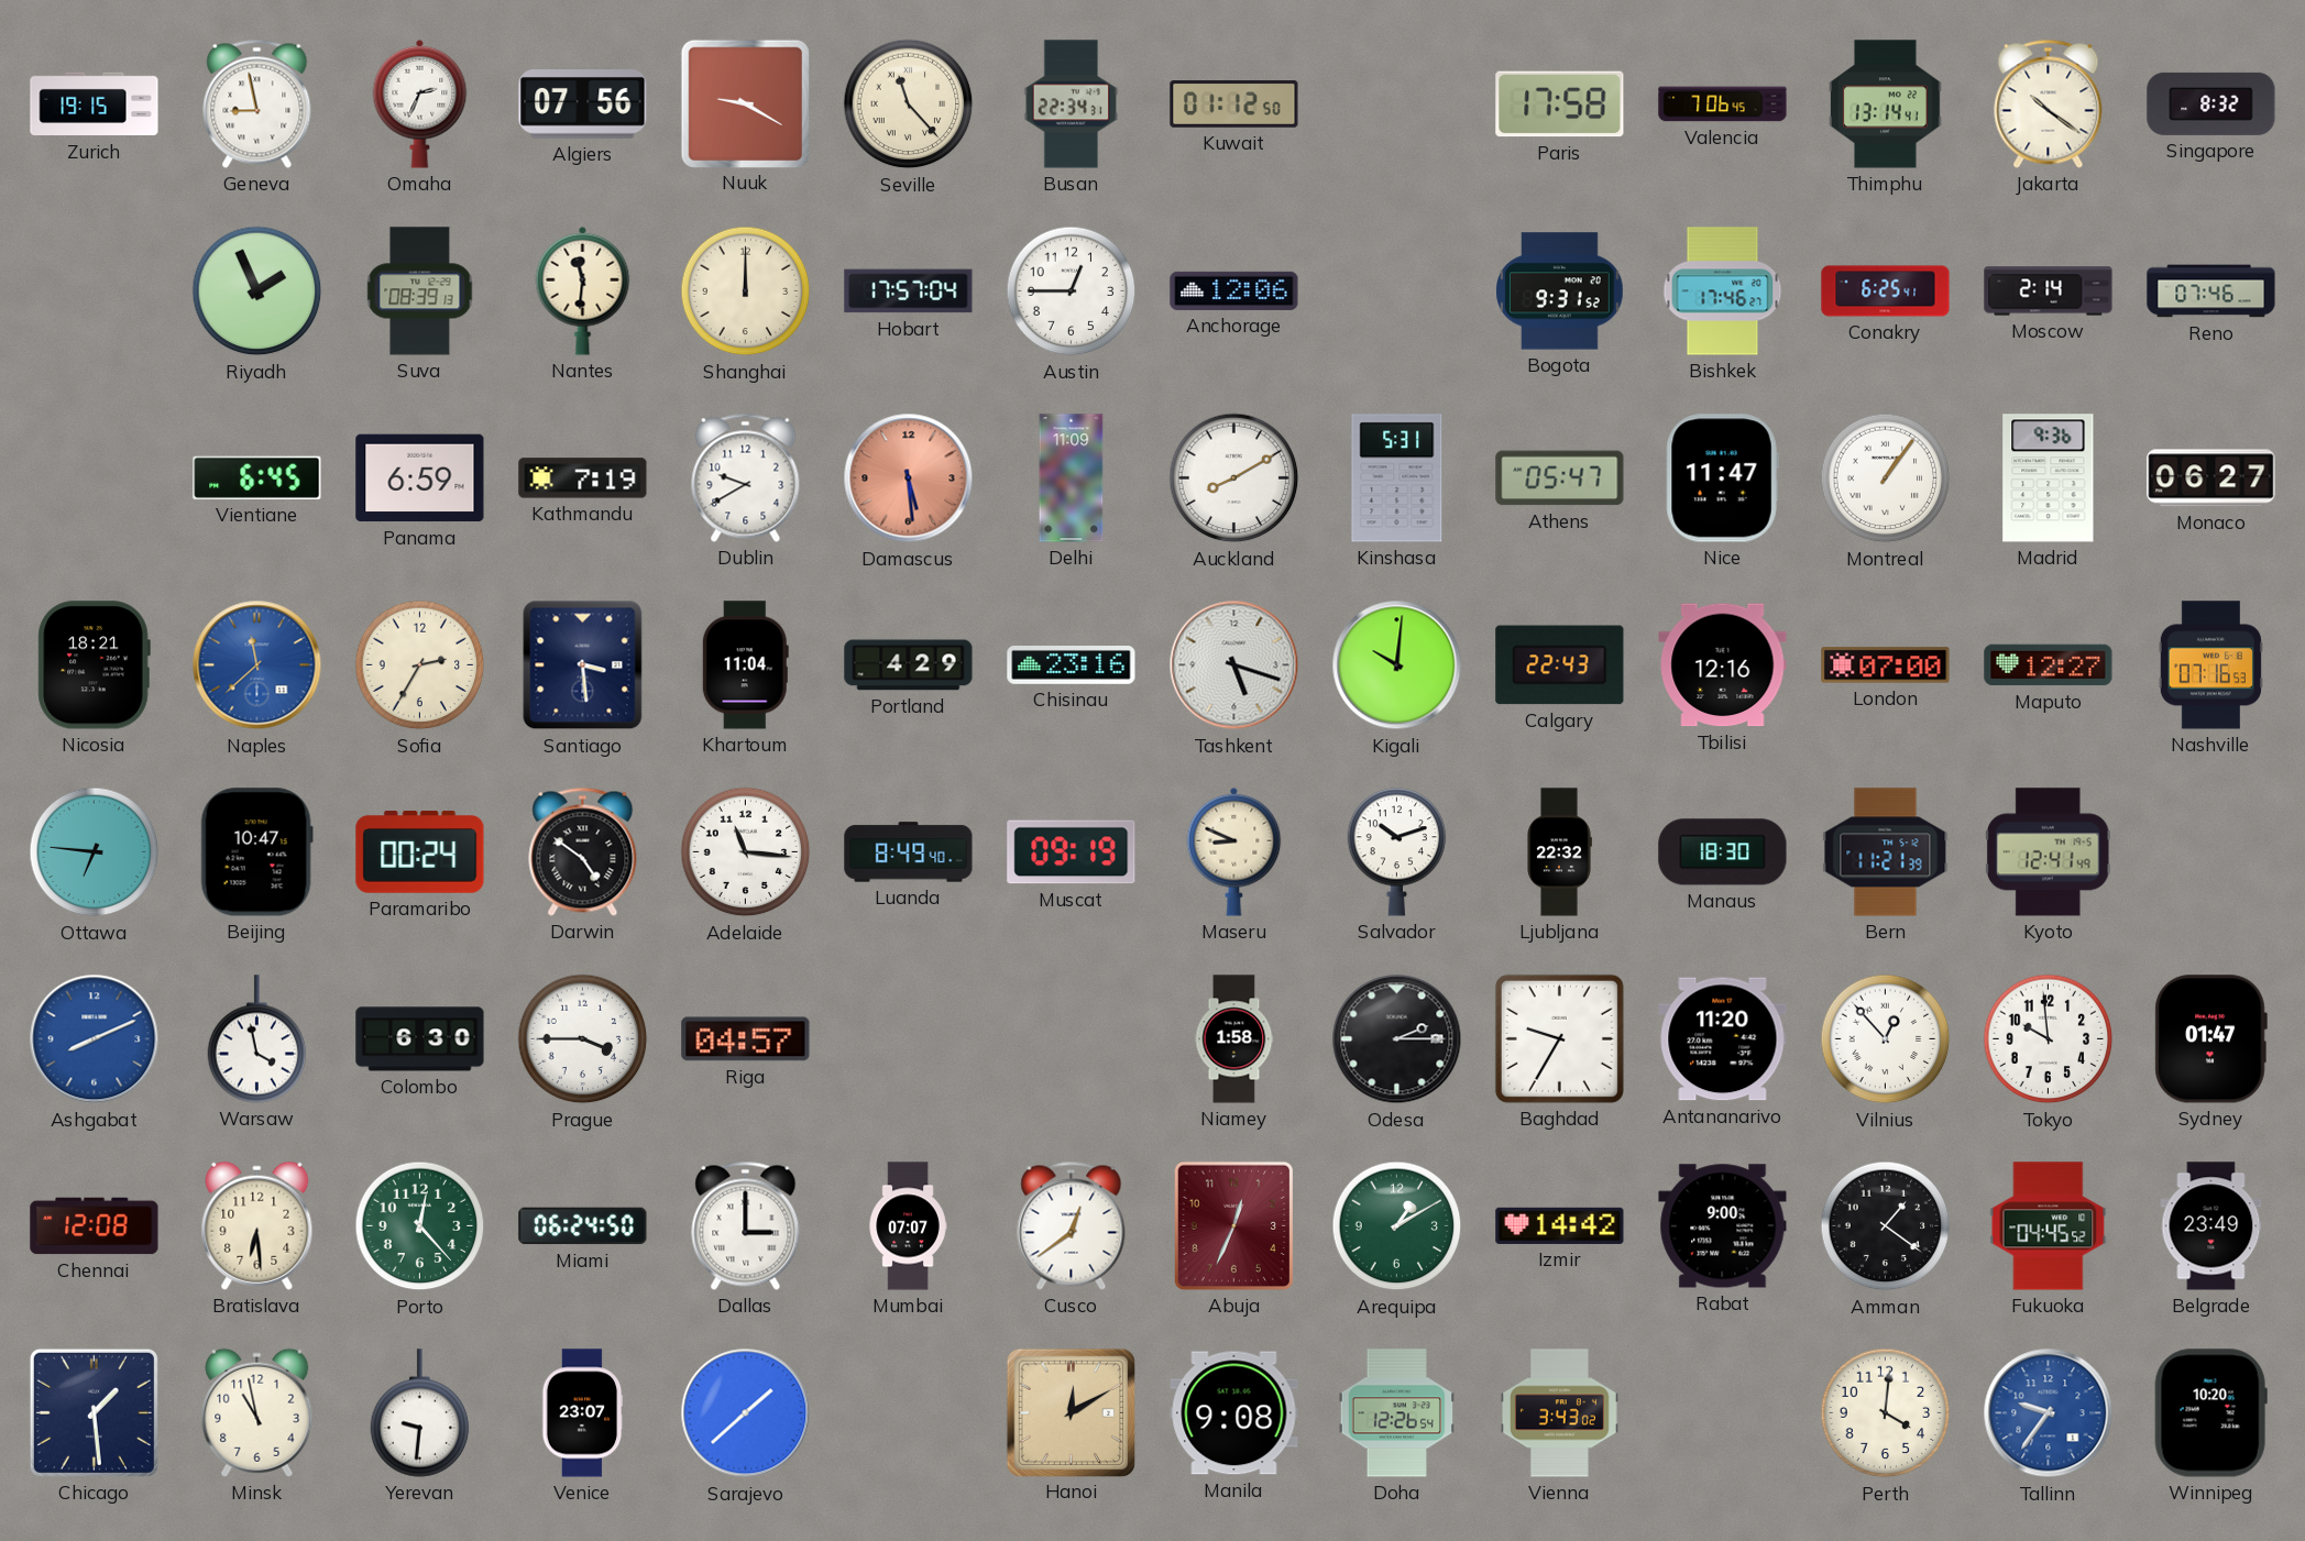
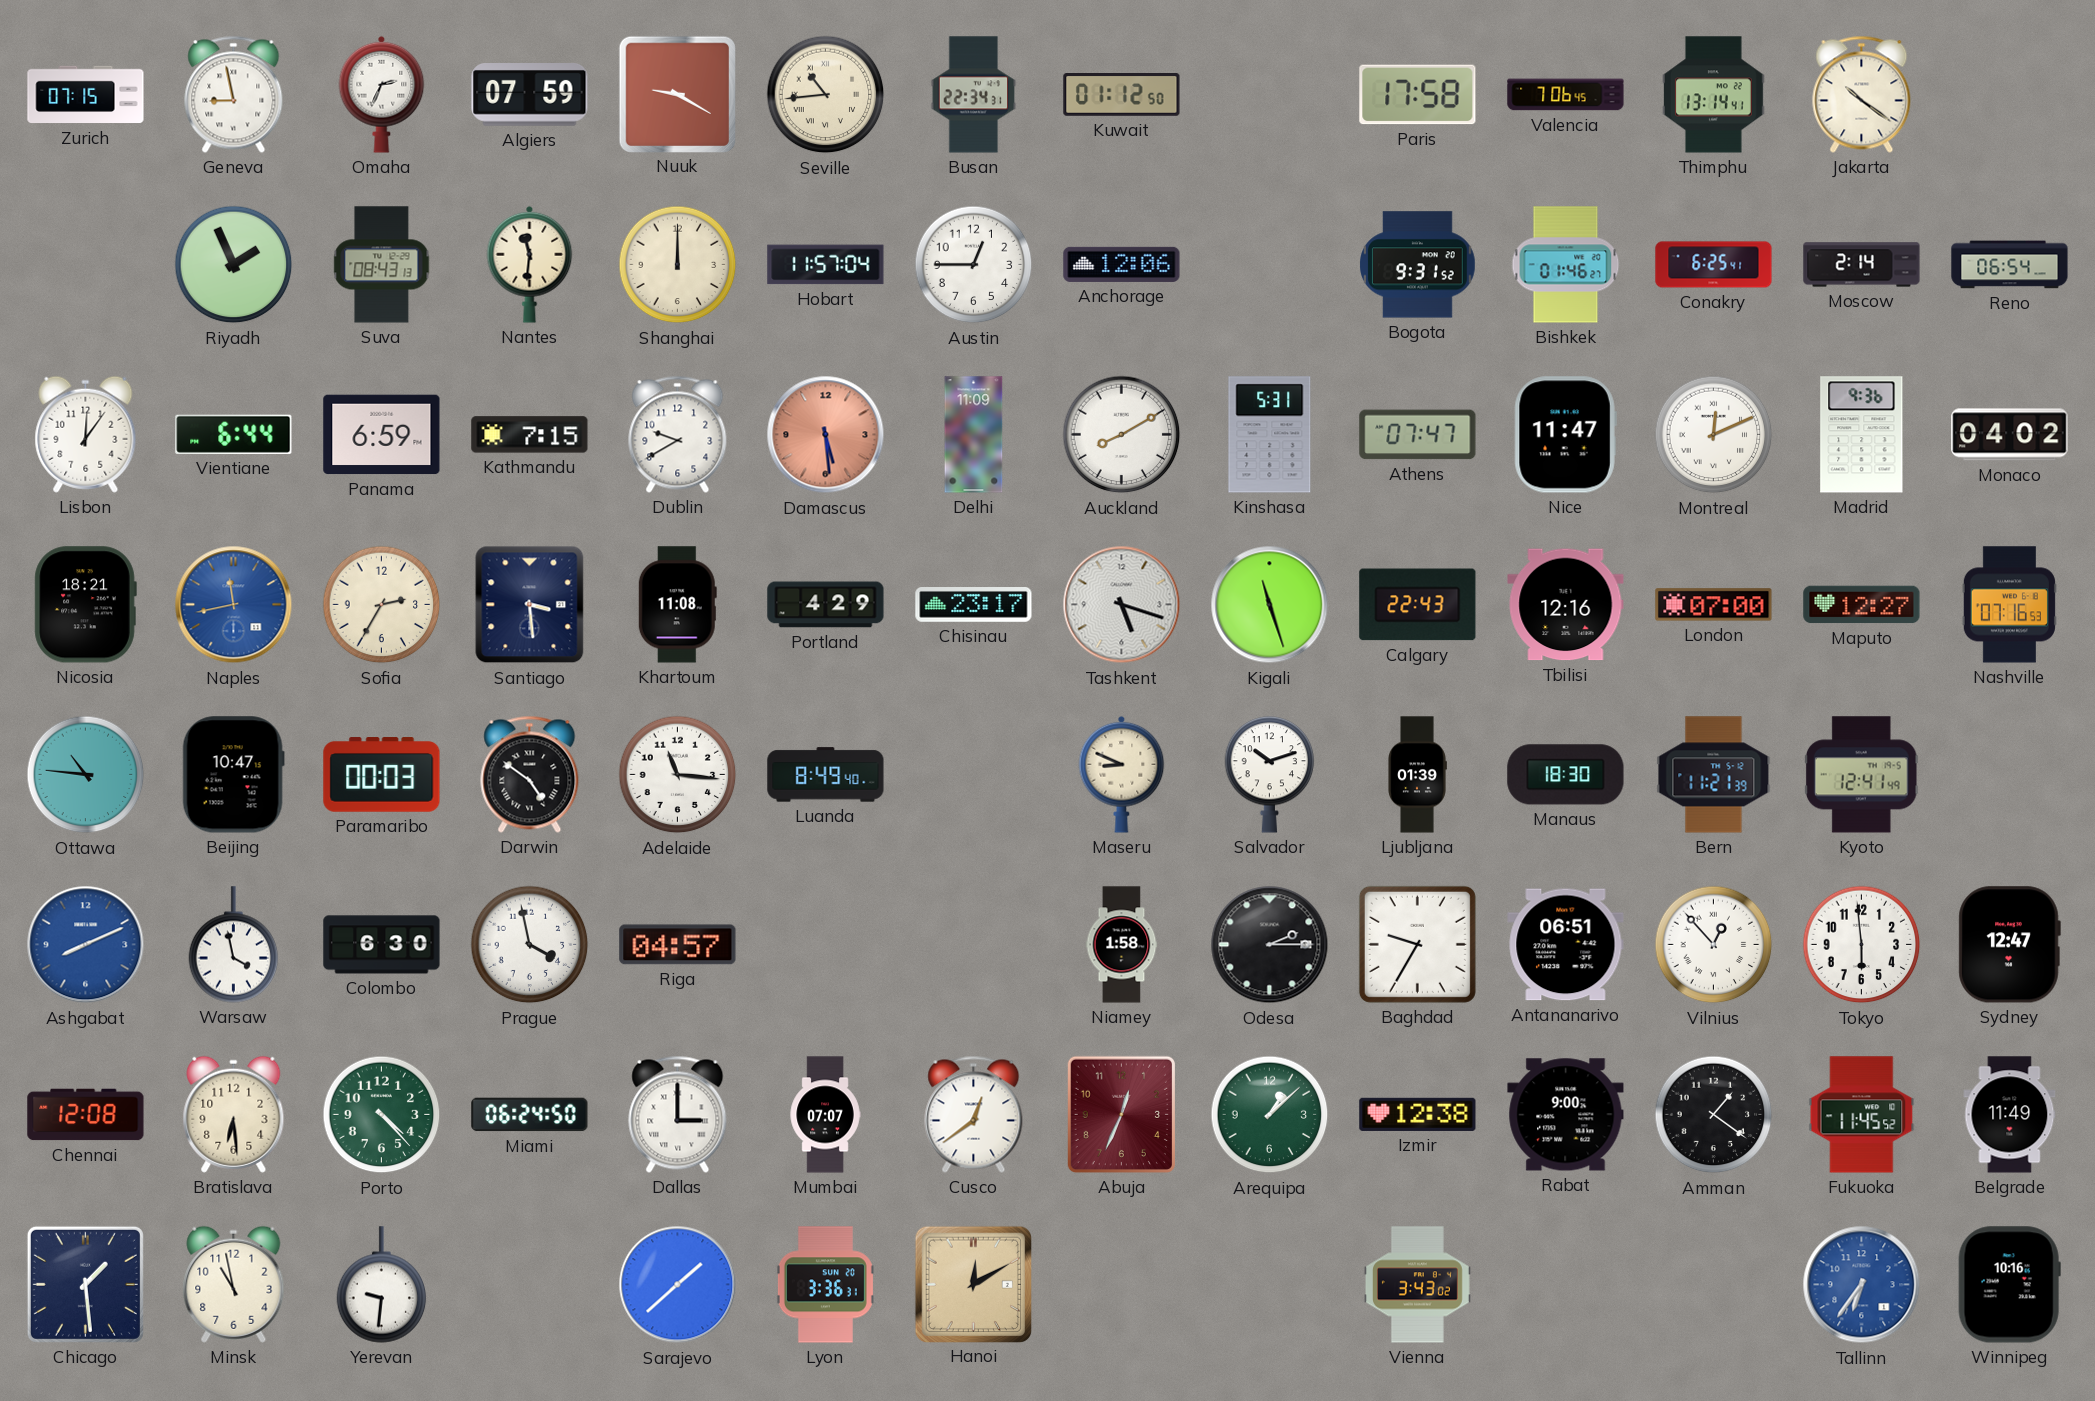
Zurich: 19:15 -> 07:15
Algiers: 07:56 -> 07:59
Seville: 11:23 -> 10:44
Singapore: 8:32 -> none
Suva: 08:39 -> 08:43
Hobart: 17:57 -> 11:57
Bishkek: 17:46 -> 01:46
Reno: 07:46 -> 06:54
Lisbon: none -> 12:06
Vientiane: 6:45 -> 6:44
Kathmandu: 7:19 -> 7:15
Athens: 05:47 -> 07:47
Montreal: 1:06 -> 12:11
Monaco: 06:27 -> 04:02
Naples: 11:38 -> 11:43
Khartoum: 11:04 -> 11:08
Chisinau: 23:16 -> 23:17
Kigali: 10:01 -> 11:27
Ottawa: 6:46 -> 10:46
Paramaribo: 00:24 -> 00:03
Muscat: 09:19 -> none
Ljubljana: 22:32 -> 01:39
Prague: 3:45 -> 3:58
Antananarivo: 11:20 -> 06:51
Tokyo: 9:59 -> 5:59
Sydney: 01:47 -> 12:47
Porto: 12:23 -> 4:23
Arequipa: 1:10 -> 1:08
Izmir: 14:42 -> 12:38
Fukuoka: 04:45 -> 11:45
Belgrade: 23:49 -> 11:49
Venice: 23:07 -> none
Lyon: none -> 3:36
Manila: 9:08 -> none
Doha: 12:26 -> none
Perth: 4:01 -> none
Tallinn: 9:36 -> 6:36
Winnipeg: 10:20 -> 10:16
